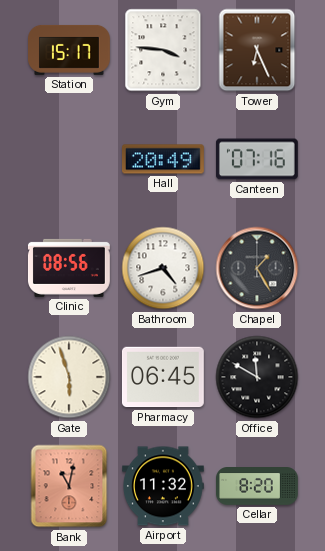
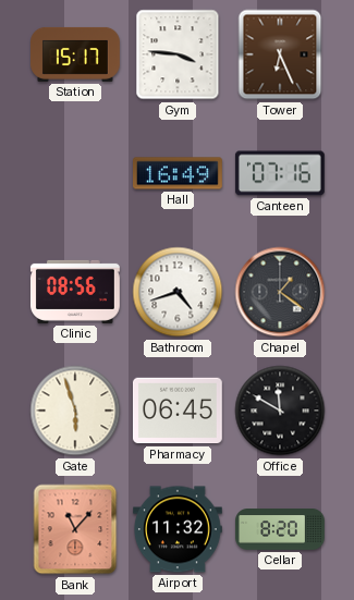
Hall: 20:49 -> 16:49
Chapel: 1:25 -> 1:21
Bank: 11:02 -> 11:07
